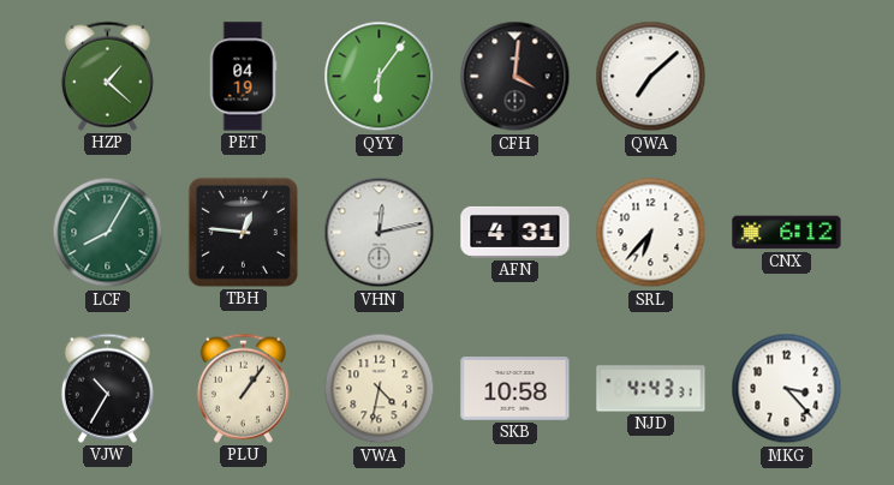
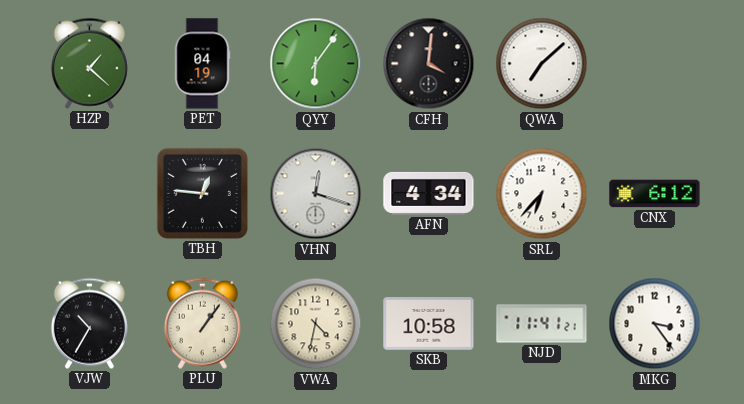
LCF: 8:05 -> none
VHN: 12:13 -> 12:18
AFN: 4:31 -> 4:34
NJD: 4:43 -> 11:41
MKG: 3:23 -> 3:24
